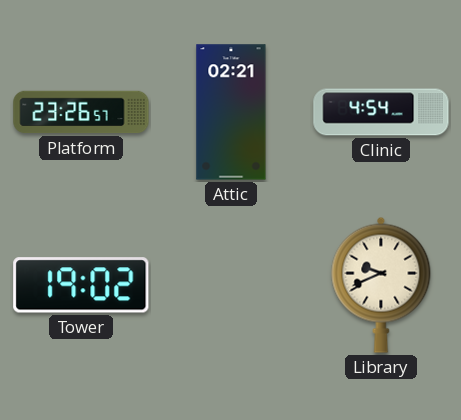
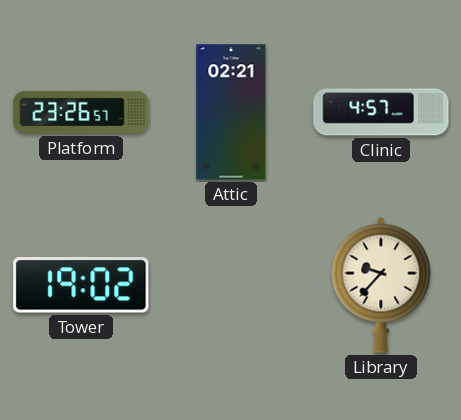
Clinic: 4:54 -> 4:57
Library: 9:41 -> 9:37
